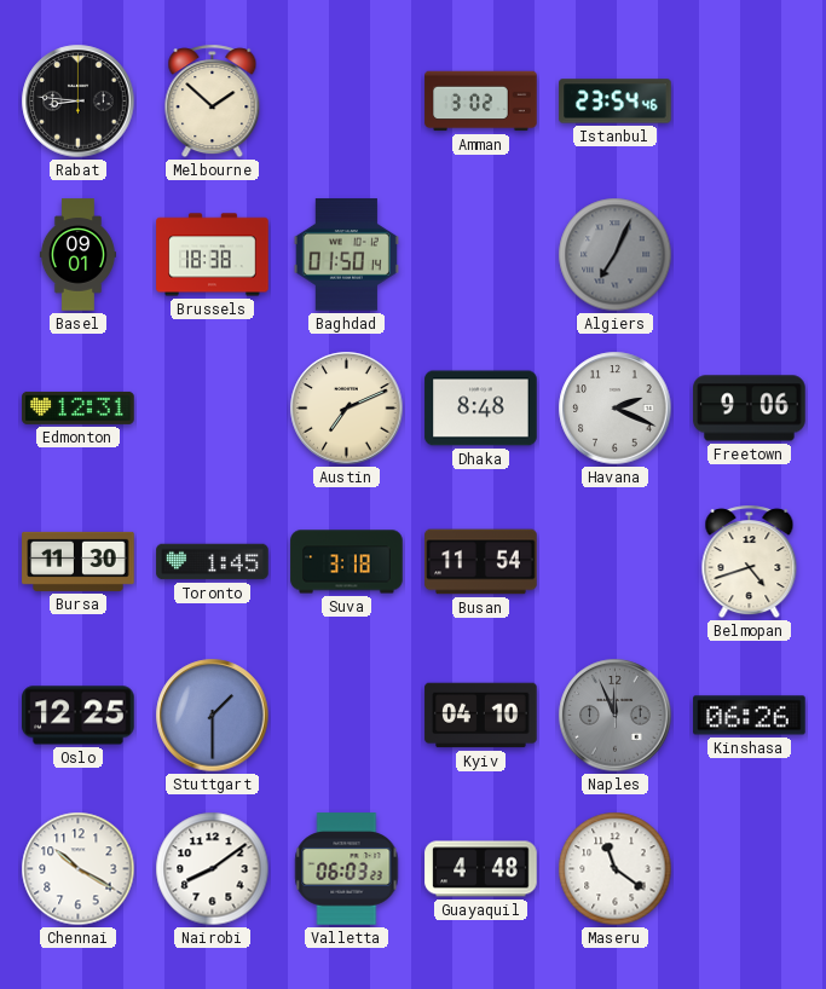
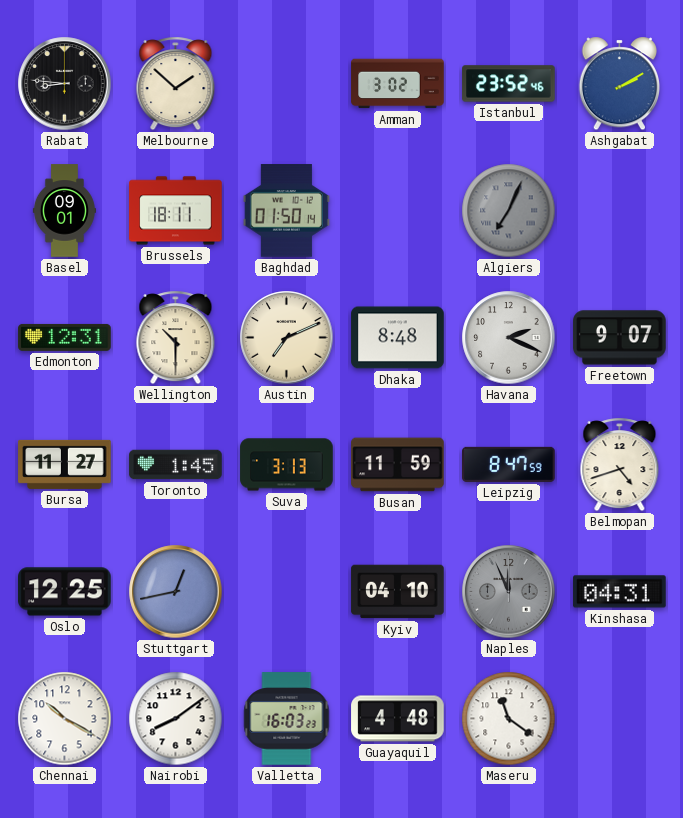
Istanbul: 23:54 -> 23:52
Ashgabat: none -> 2:10
Brussels: 18:38 -> 18:11
Wellington: none -> 10:30
Freetown: 9:06 -> 9:07
Bursa: 11:30 -> 11:27
Suva: 3:18 -> 3:13
Busan: 11:54 -> 11:59
Leipzig: none -> 8:47
Stuttgart: 1:30 -> 12:43
Kinshasa: 06:26 -> 04:31
Valletta: 06:03 -> 16:03
